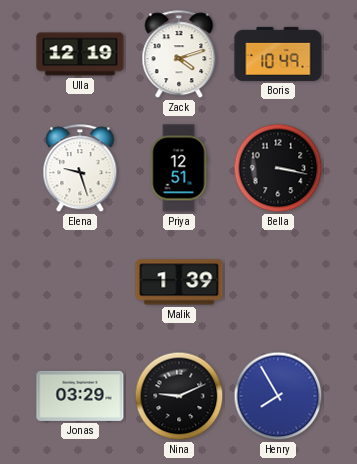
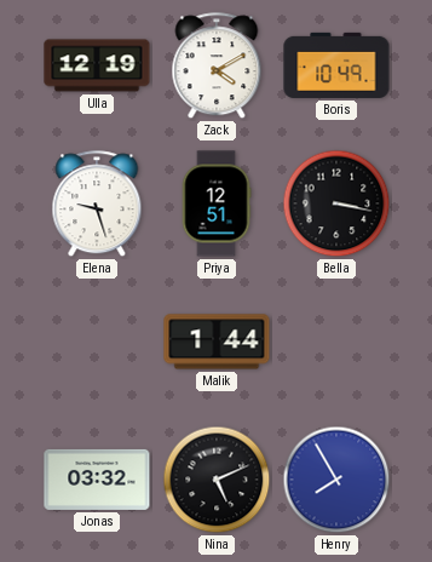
Zack: 4:12 -> 4:10
Malik: 1:39 -> 1:44
Jonas: 03:29 -> 03:32
Nina: 9:11 -> 5:11
